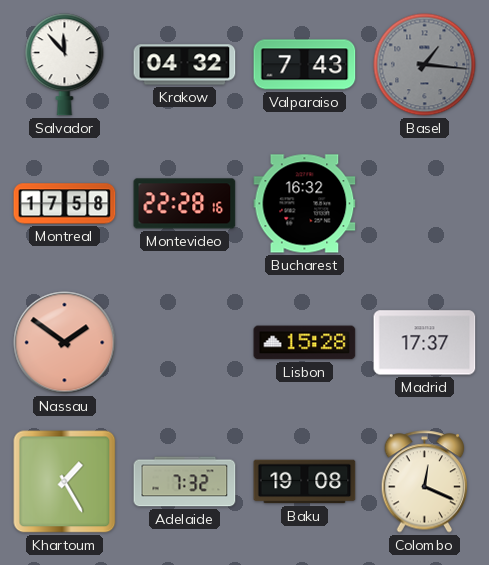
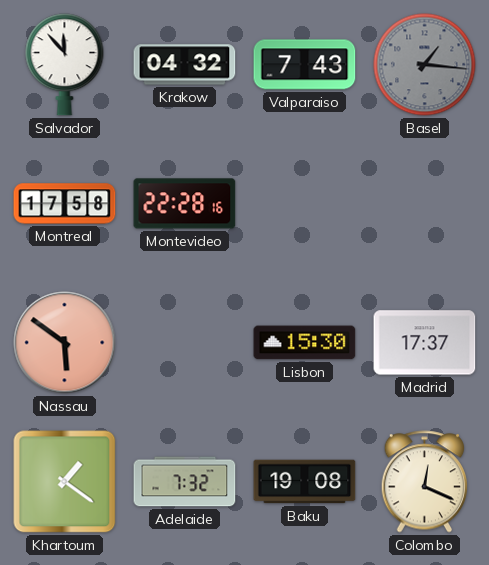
Bucharest: 16:32 -> none
Nassau: 1:51 -> 5:51
Lisbon: 15:28 -> 15:30
Khartoum: 1:25 -> 1:21
